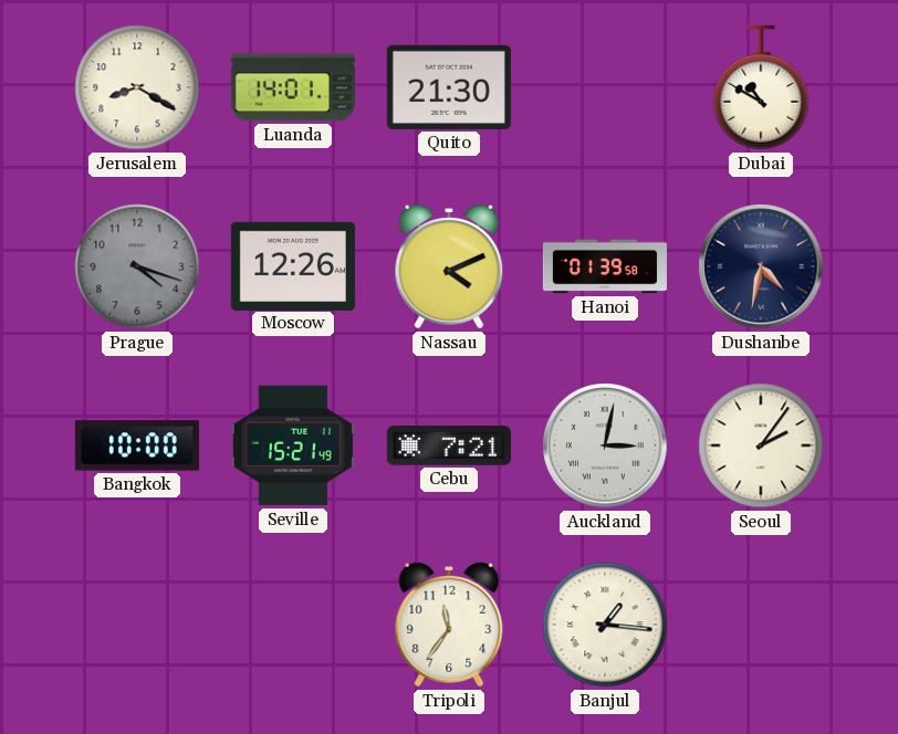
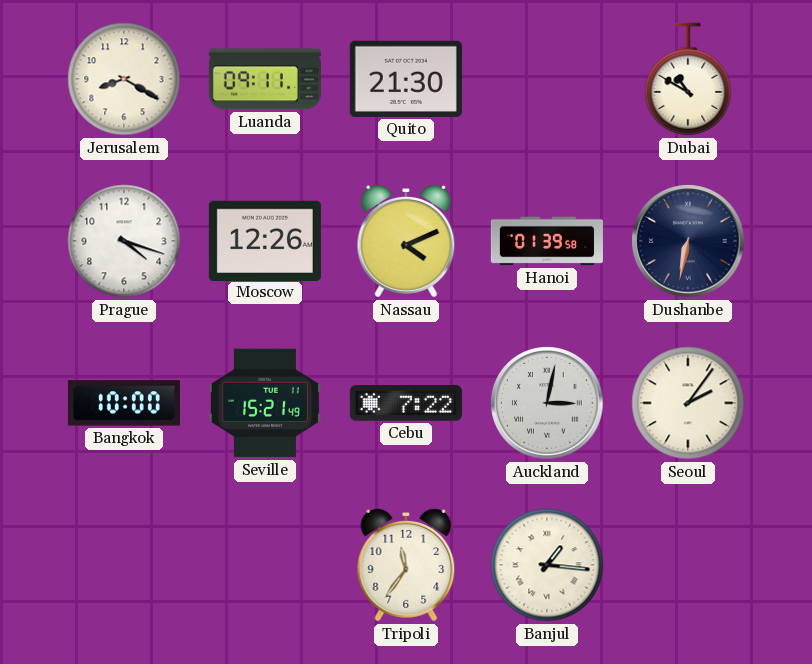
Luanda: 14:01 -> 09:11
Prague dial: grey -> white
Dushanbe: 4:32 -> 6:32
Cebu: 7:21 -> 7:22
